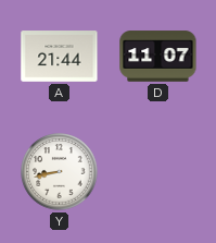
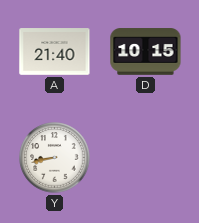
A: 21:44 -> 21:40
D: 11:07 -> 10:15
